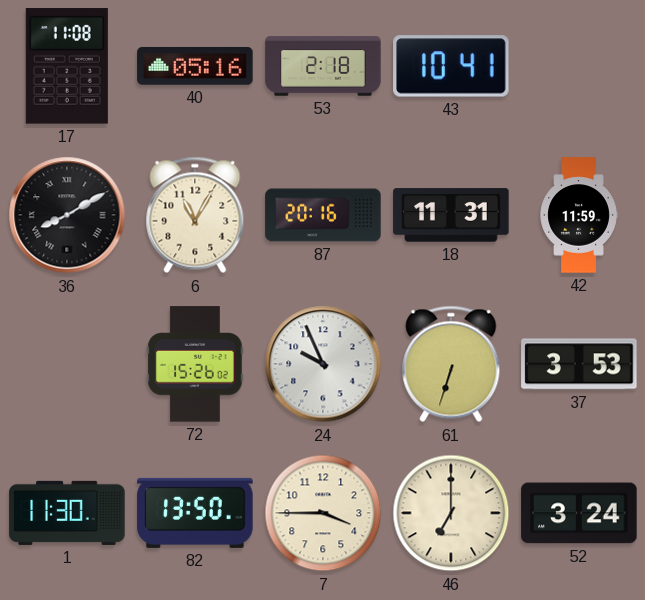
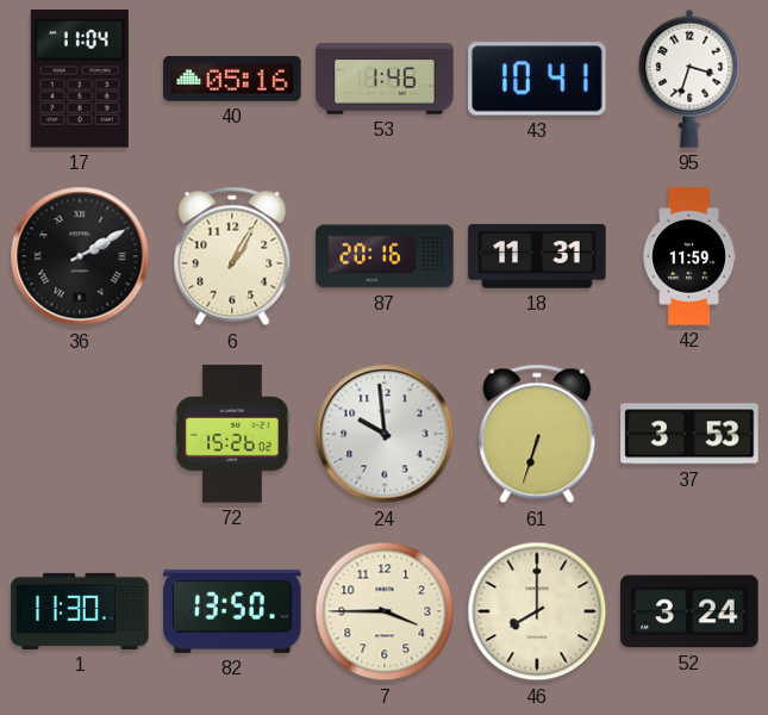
17: 11:08 -> 11:04
53: 2:18 -> 1:46
95: none -> 3:33
36: 8:10 -> 2:10
6: 11:05 -> 1:05
24: 9:56 -> 9:59
46: 7:00 -> 8:00
